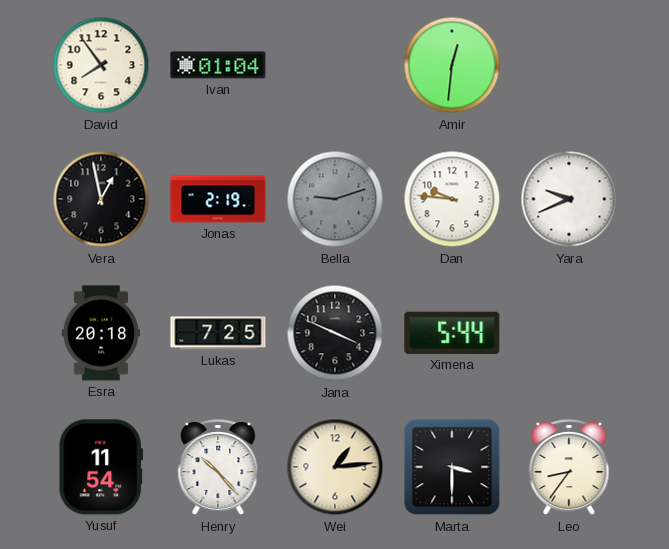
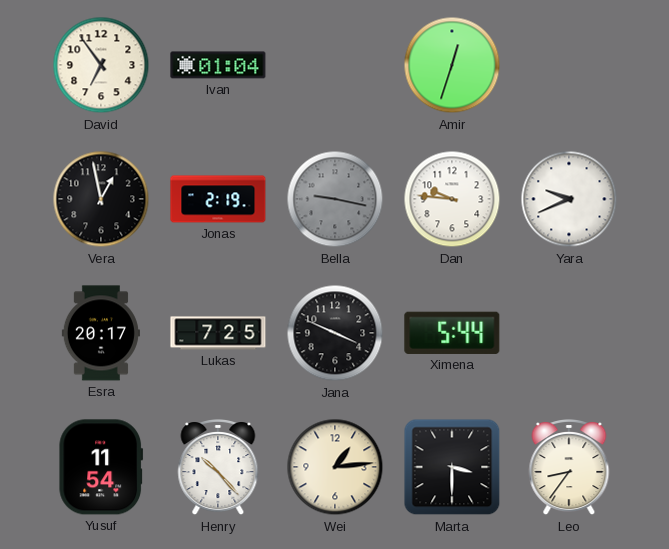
David: 7:54 -> 6:54
Amir: 12:31 -> 12:33
Bella: 9:12 -> 9:17
Esra: 20:18 -> 20:17
